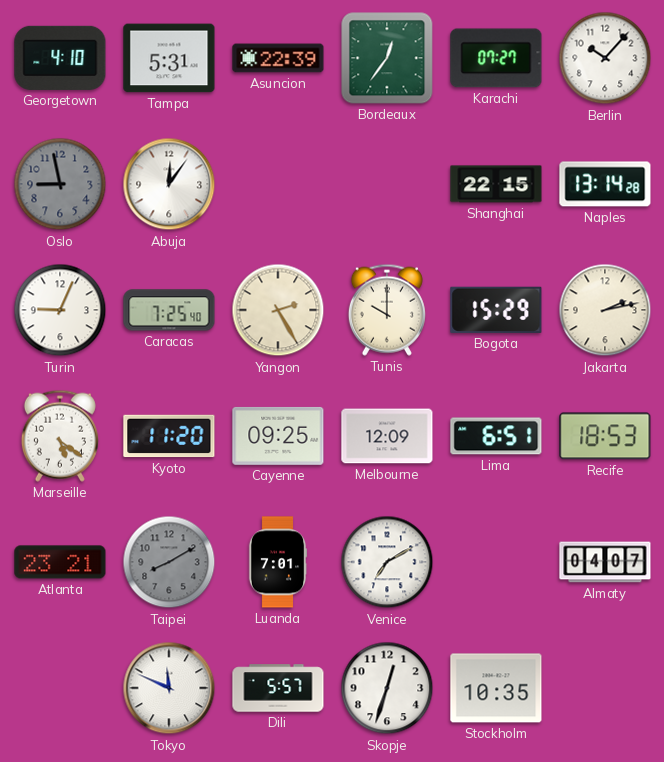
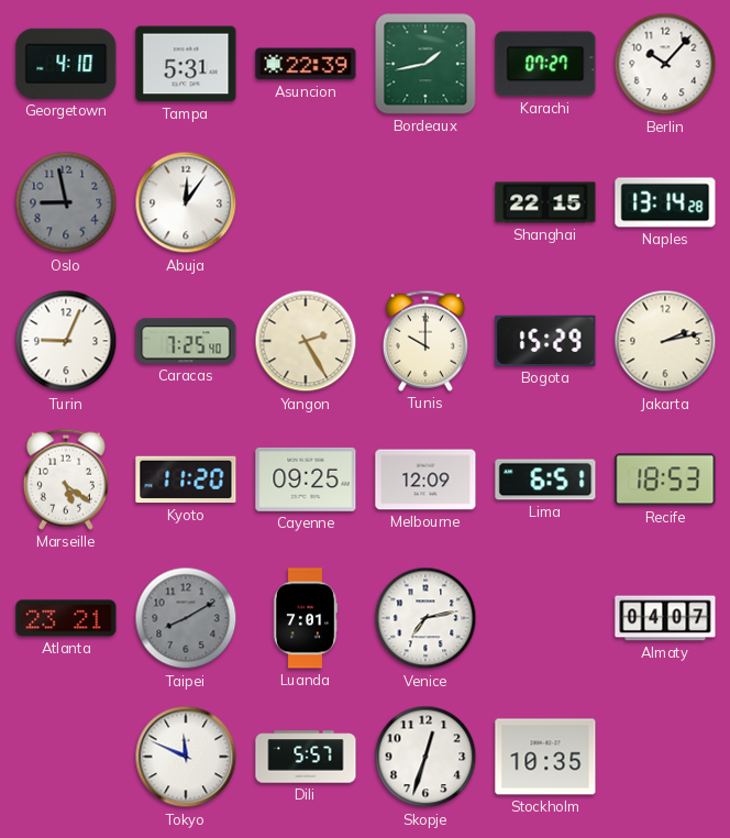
Bordeaux: 12:36 -> 1:43
Venice: 7:10 -> 7:13
